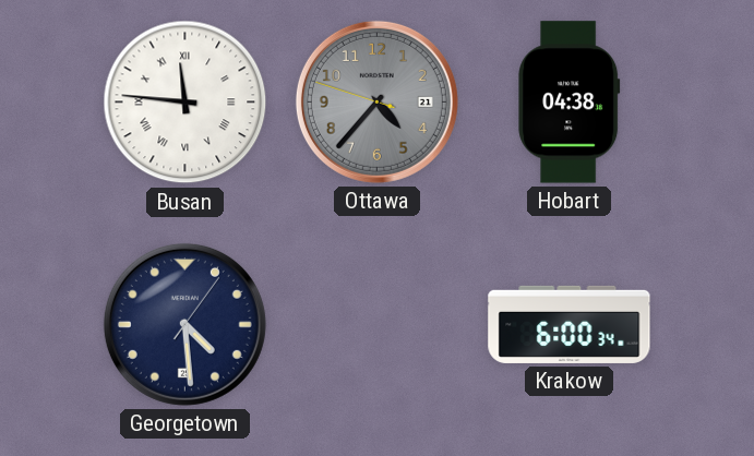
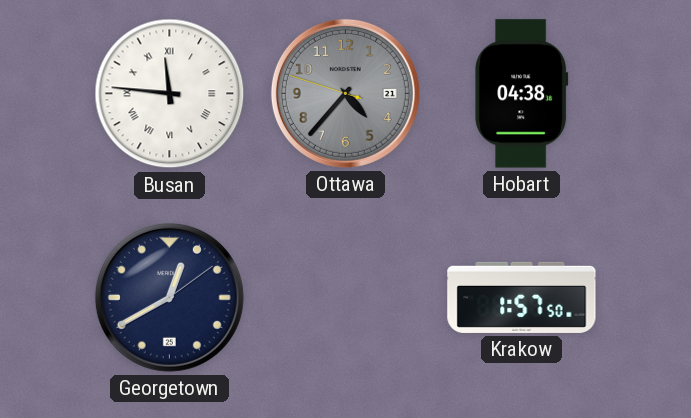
Georgetown: 4:29 -> 12:40
Krakow: 6:00 -> 1:57
